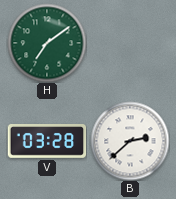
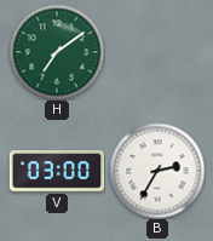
V: 03:28 -> 03:00
B: 2:38 -> 2:35
